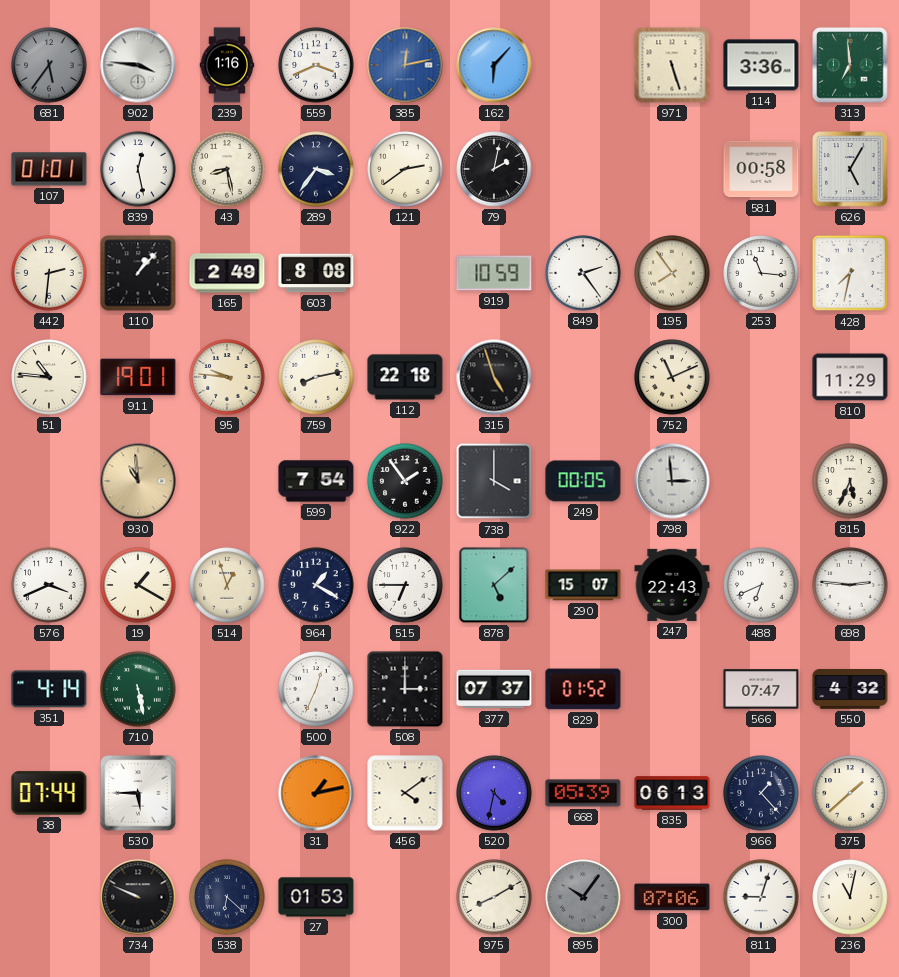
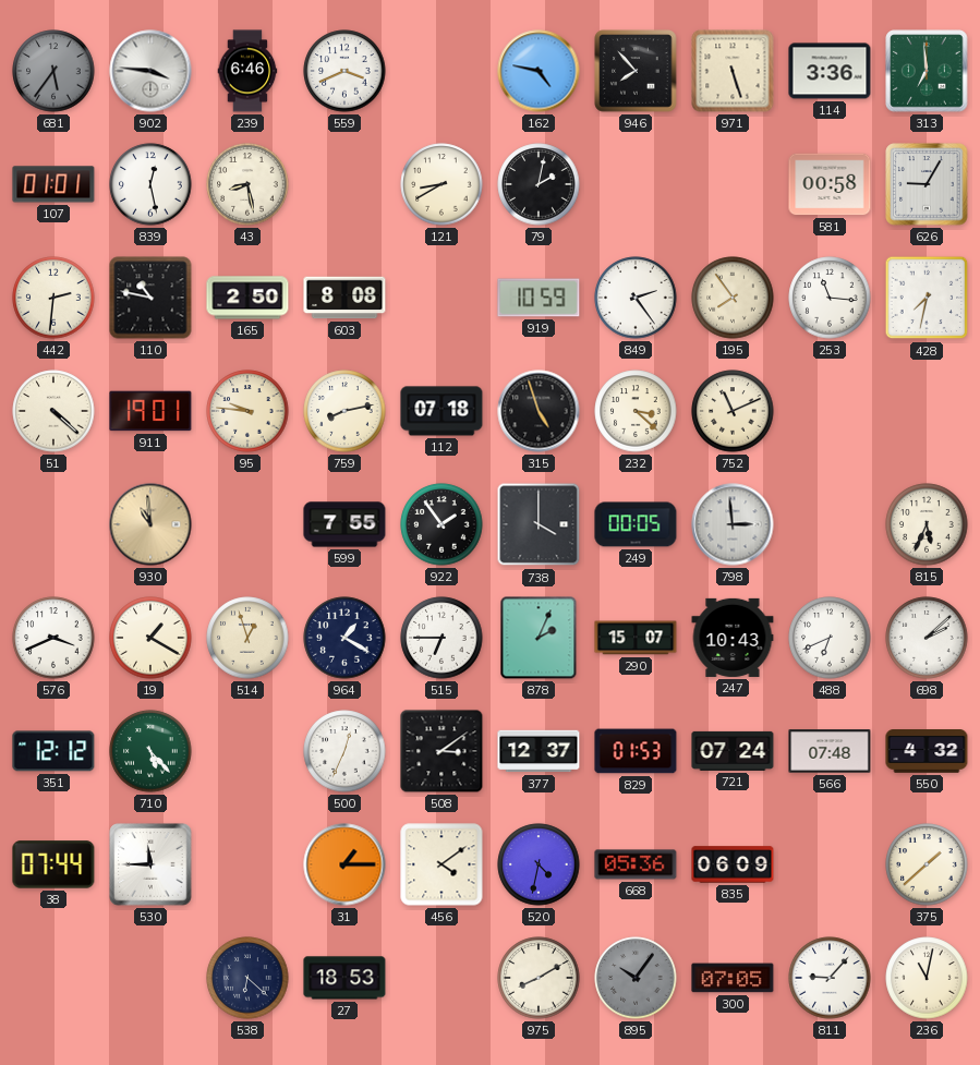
239: 1:16 -> 6:46
385: 12:13 -> none
162: 6:07 -> 4:47
946: none -> 7:53
289: 3:36 -> none
121: 2:39 -> 8:40
626: 5:05 -> 9:05
110: 1:07 -> 10:47
165: 2:49 -> 2:50
51: 10:46 -> 4:22
112: 22:18 -> 07:18
232: none -> 3:22
810: 11:29 -> none
599: 7:54 -> 7:55
878: 5:08 -> 2:04
247: 22:43 -> 10:43
698: 2:46 -> 2:08
351: 4:14 -> 12:12
710: 5:28 -> 5:23
508: 3:00 -> 3:09
377: 07:37 -> 12:37
829: 01:52 -> 01:53
721: none -> 07:24
566: 07:47 -> 07:48
530: 5:45 -> 11:45
31: 1:13 -> 1:15
668: 05:39 -> 05:36
835: 06:13 -> 06:09
966: 1:23 -> none
734: 9:49 -> none
27: 01:53 -> 18:53
300: 07:06 -> 07:05
811: 9:03 -> 9:07
